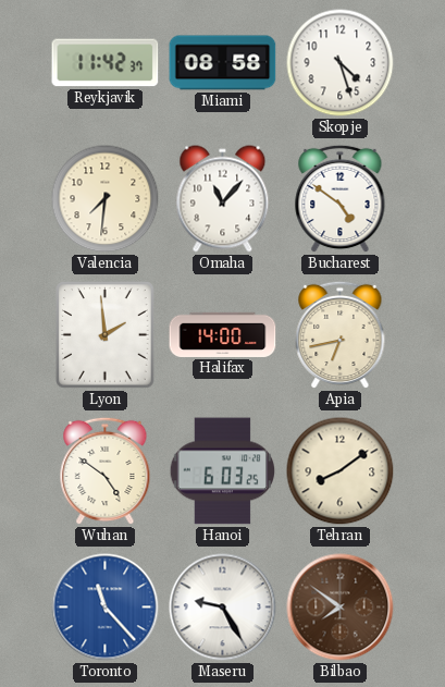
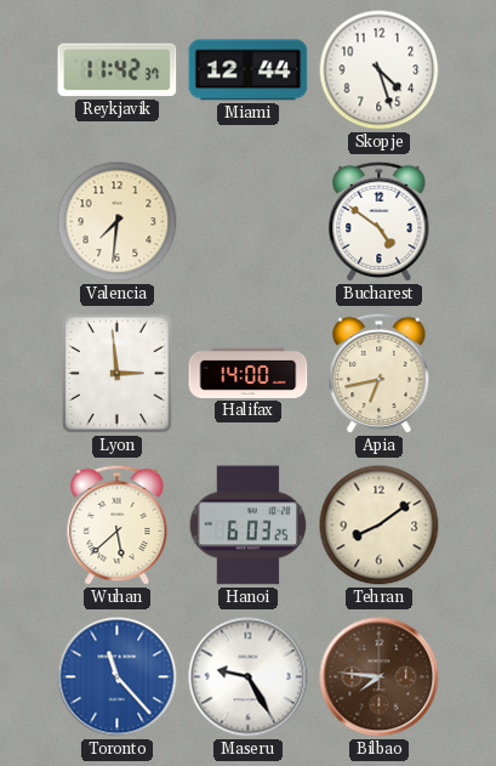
Miami: 08:58 -> 12:44
Omaha: 11:07 -> none
Lyon: 1:59 -> 2:59
Wuhan: 4:51 -> 5:38
Bilbao: 7:51 -> 7:46
